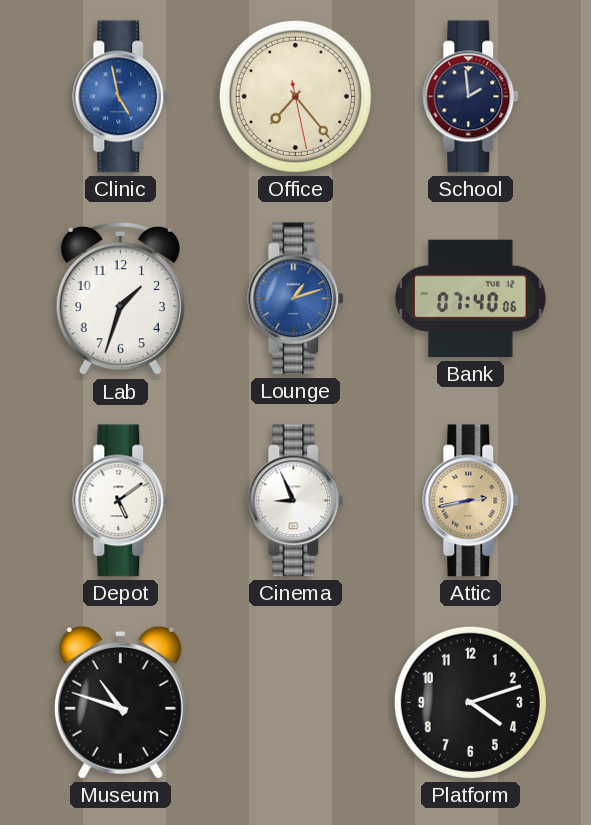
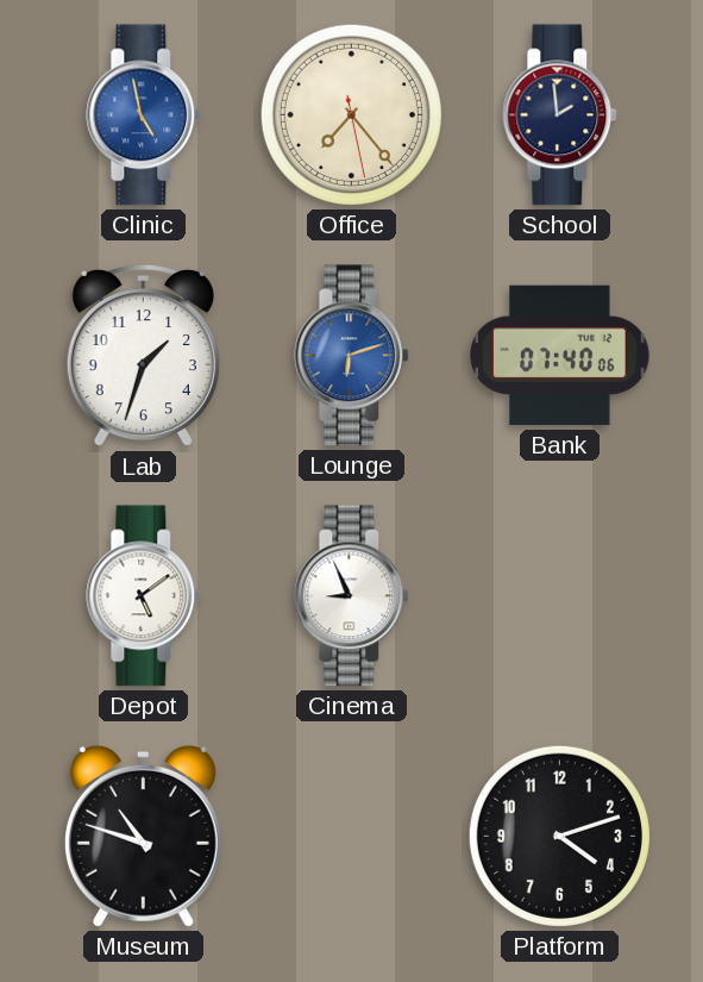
Lounge: 1:12 -> 6:12
Attic: 2:43 -> none
